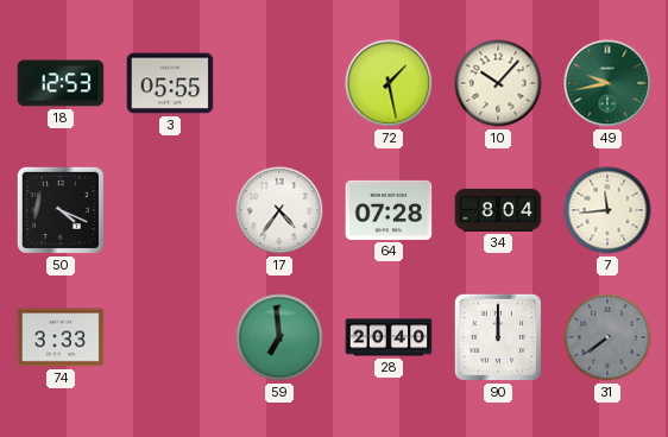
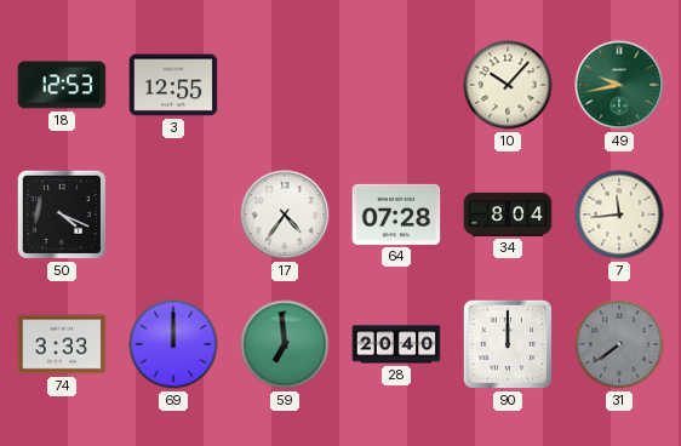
3: 05:55 -> 12:55
72: 1:28 -> none
69: none -> 12:00
